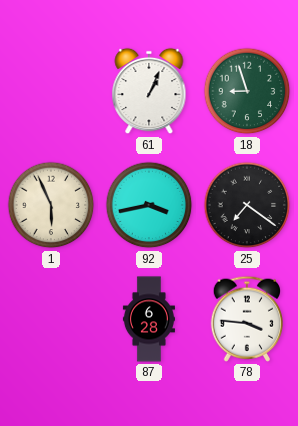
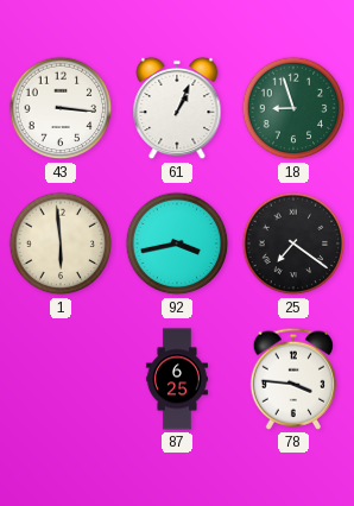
43: none -> 3:16
1: 5:56 -> 5:59
87: 6:28 -> 6:25
